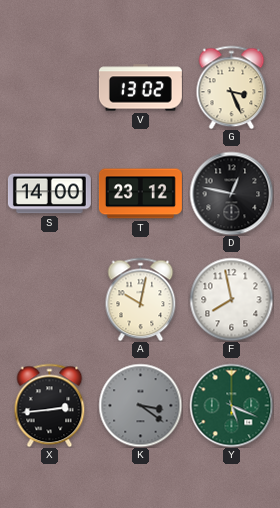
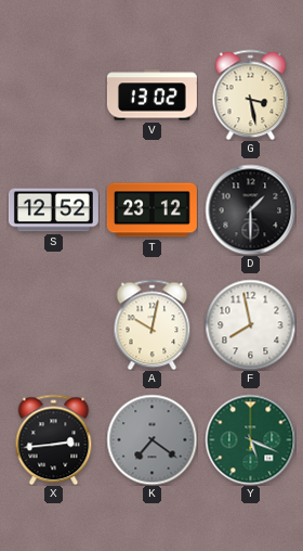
G: 3:26 -> 3:28
S: 14:00 -> 12:52
D: 12:47 -> 1:30
K: 3:21 -> 7:21
